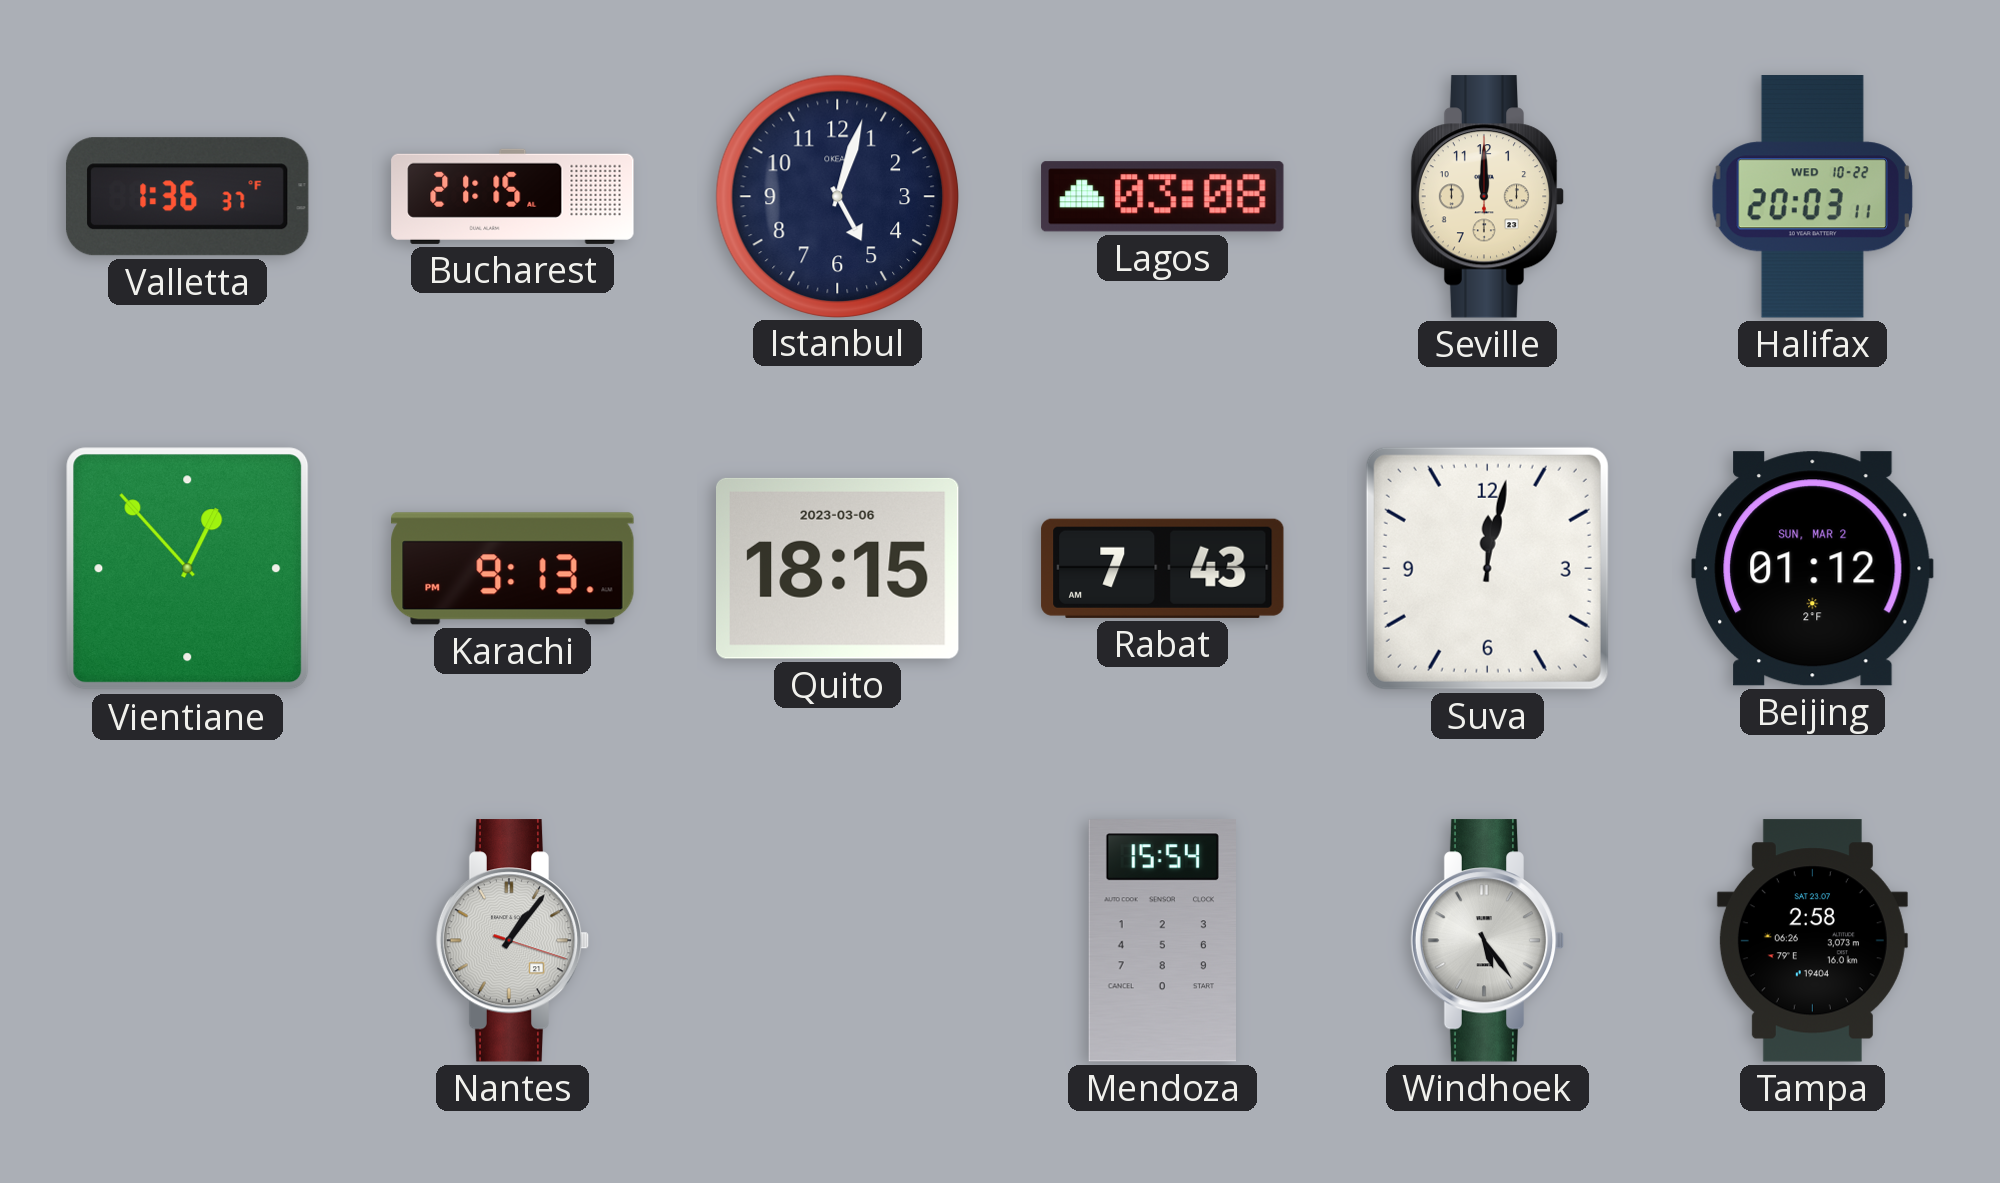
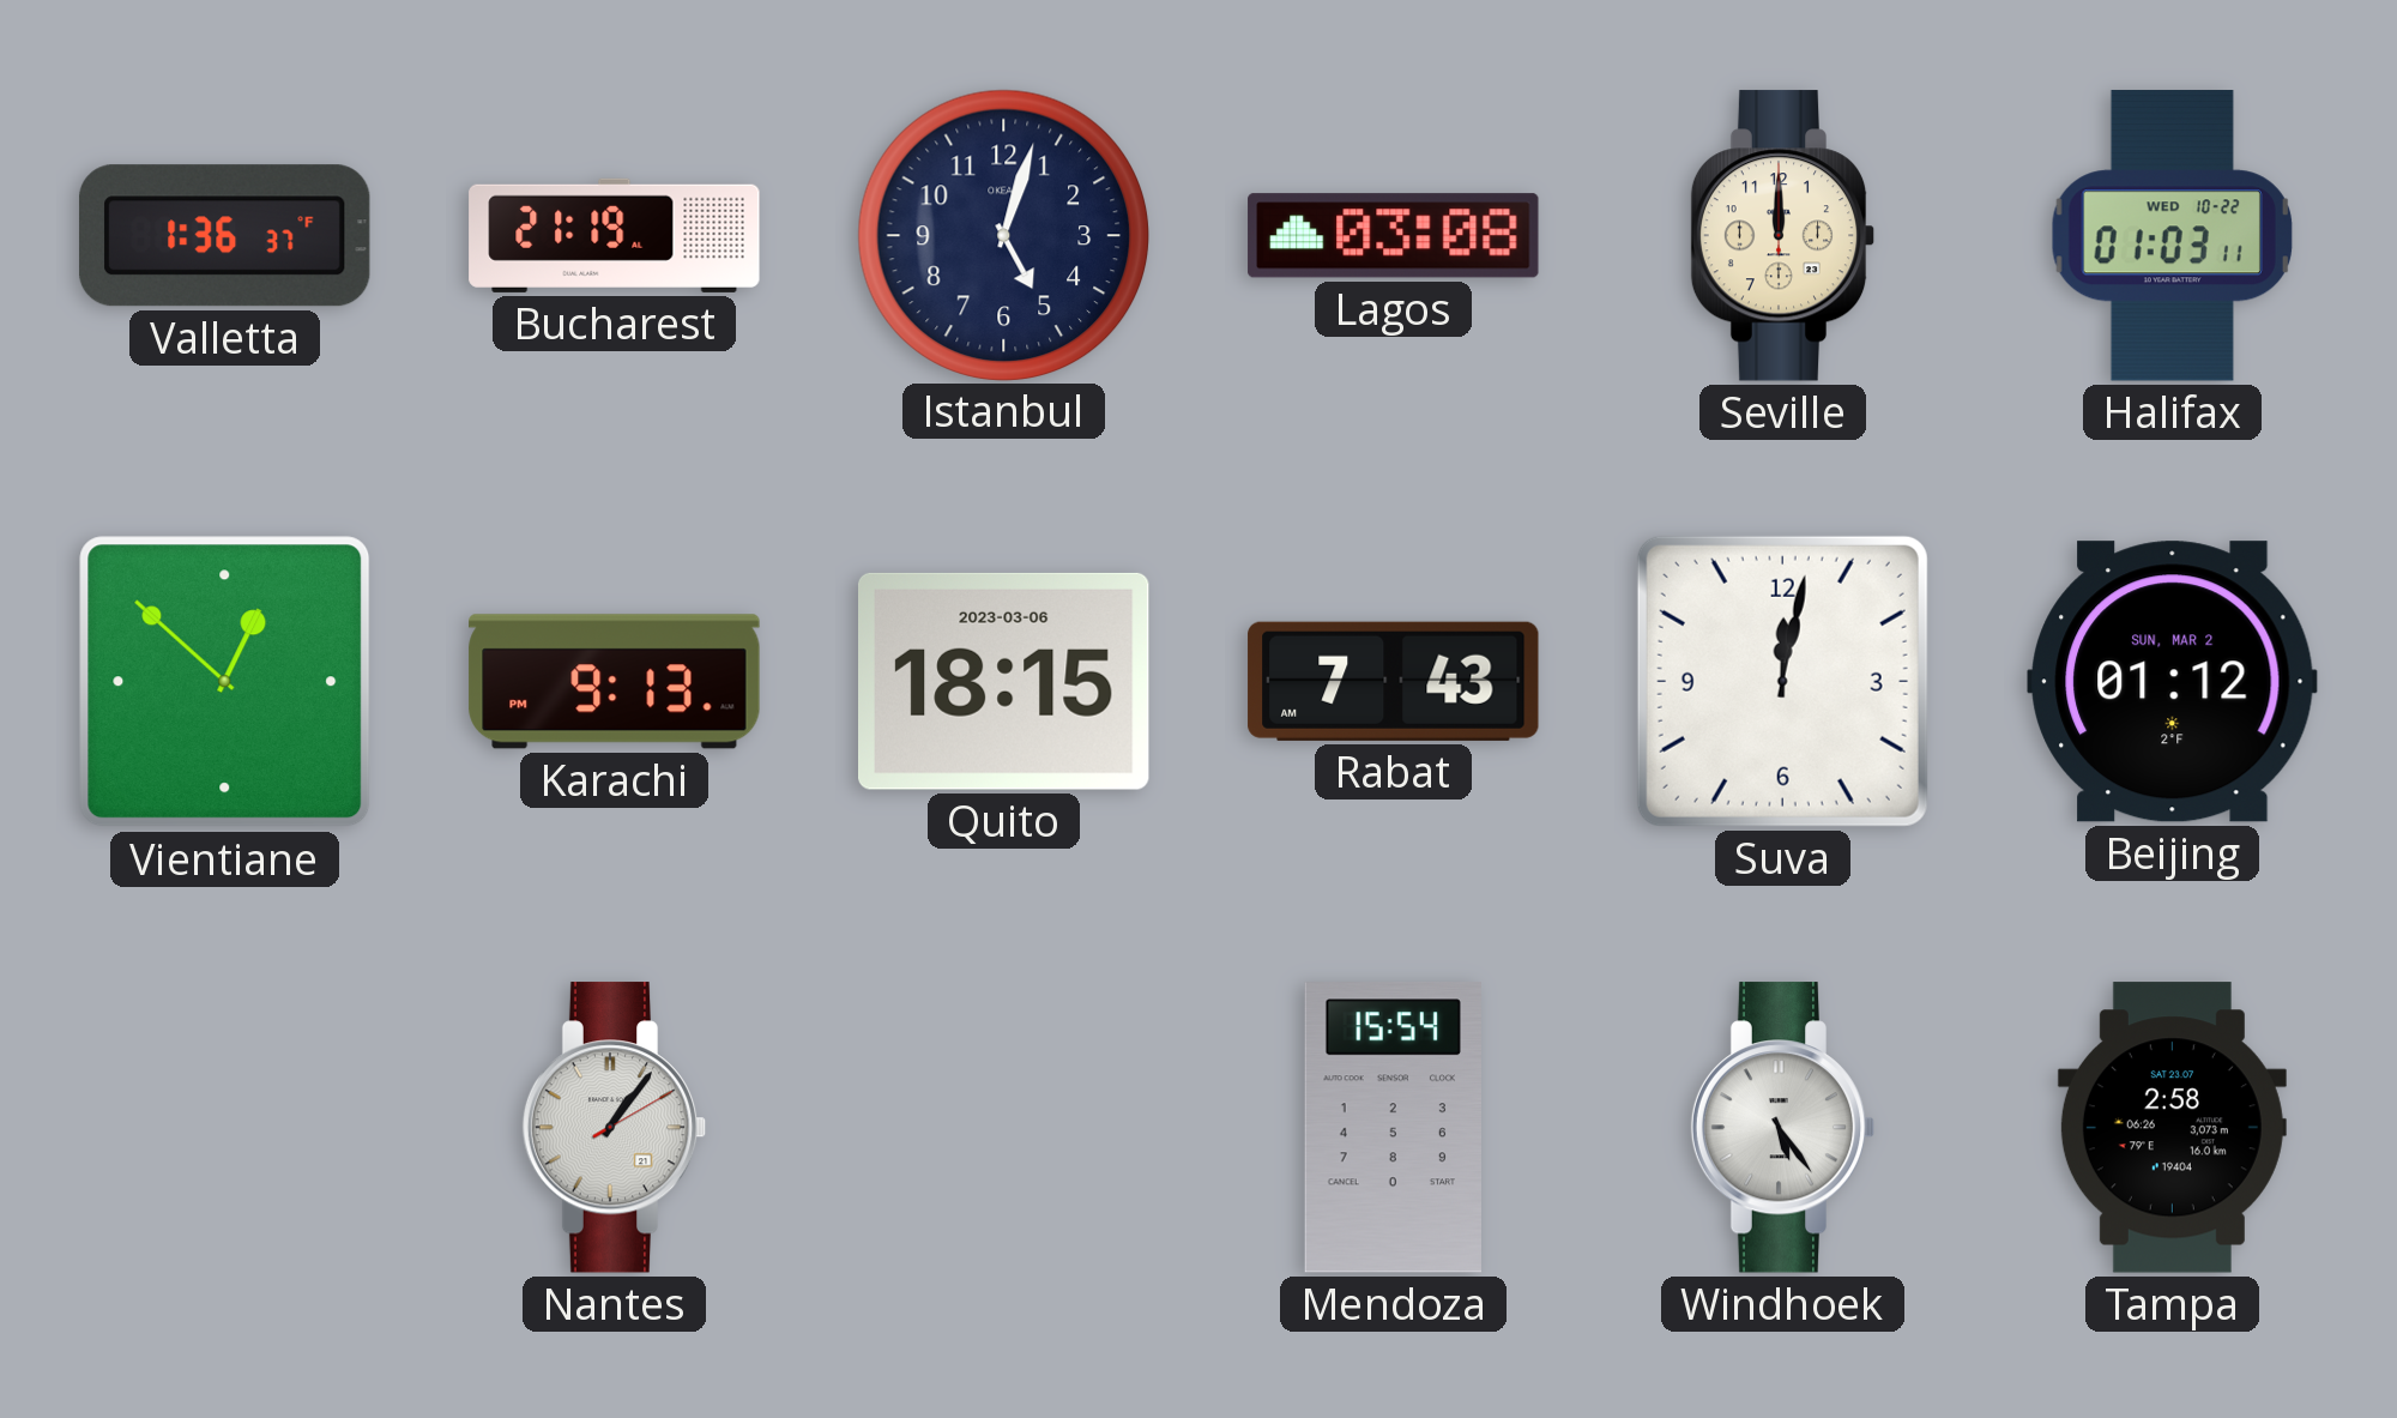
Bucharest: 21:15 -> 21:19
Halifax: 20:03 -> 01:03
Vientiane: 12:53 -> 12:52
Nantes: 1:06:18 -> 1:06:10
